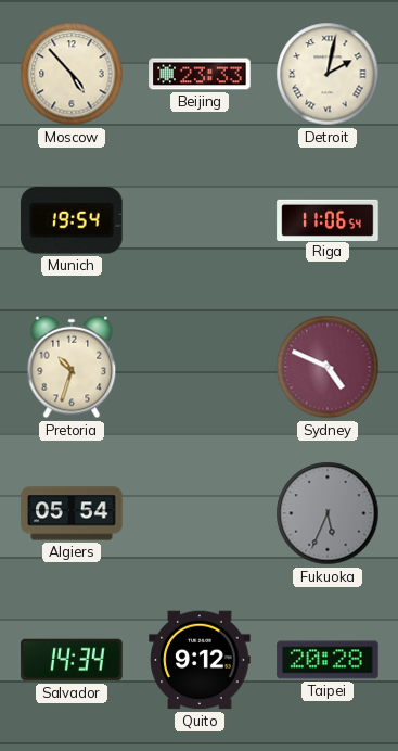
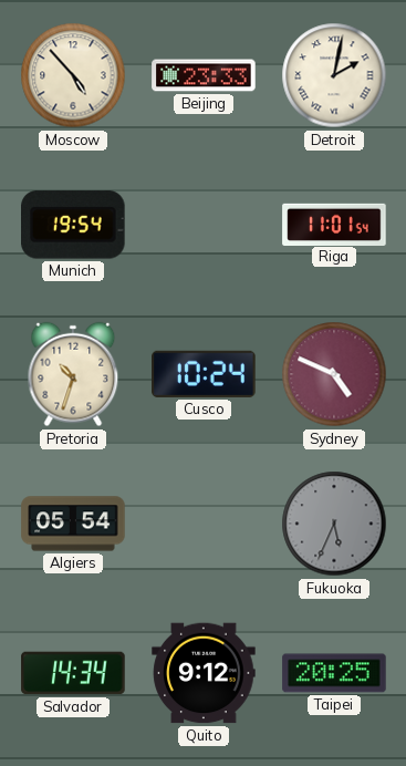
Riga: 11:06 -> 11:01
Cusco: none -> 10:24
Taipei: 20:28 -> 20:25
